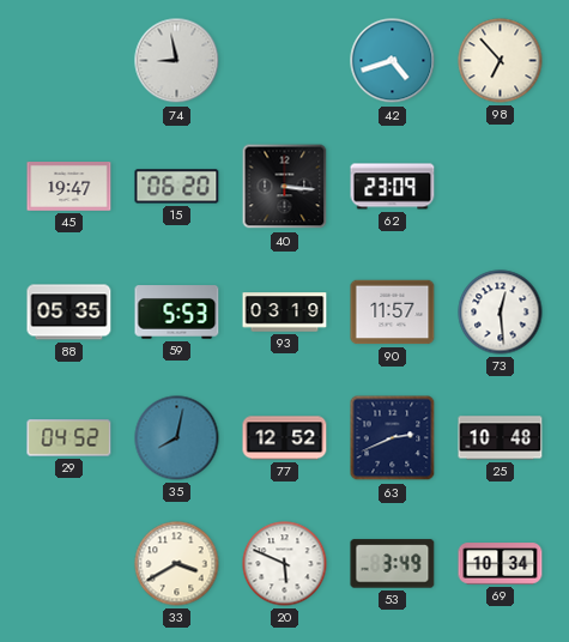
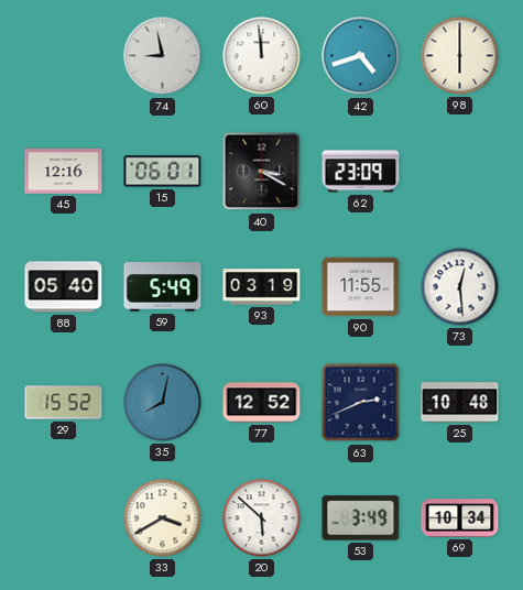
60: none -> 11:59
98: 6:53 -> 6:00
45: 19:47 -> 12:16
15: 06:20 -> 06:01
40: 3:16 -> 3:20
88: 05:35 -> 05:40
59: 5:53 -> 5:49
90: 11:57 -> 11:55
29: 04:52 -> 15:52
20: 5:49 -> 5:52
